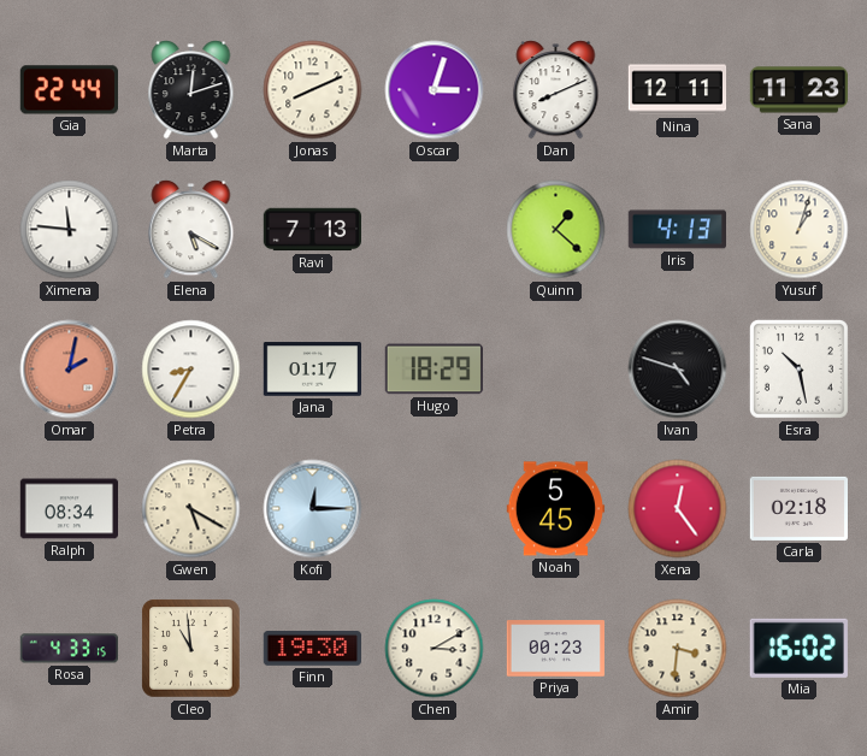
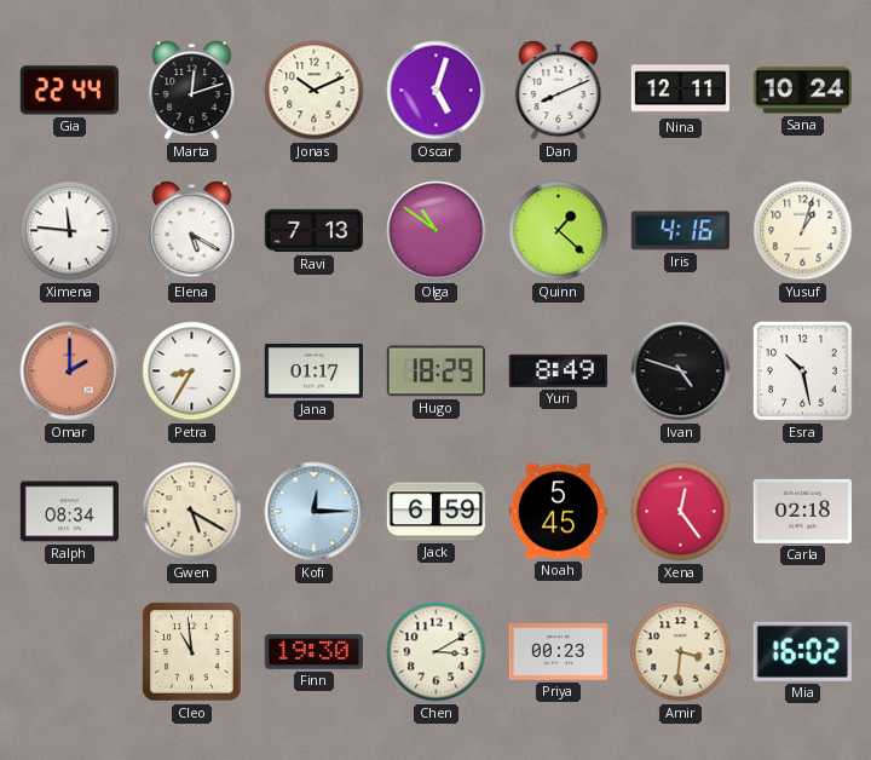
Jonas: 8:11 -> 10:11
Oscar: 3:03 -> 5:03
Sana: 11:23 -> 10:24
Olga: none -> 10:51
Iris: 4:13 -> 4:16
Omar: 2:02 -> 2:00
Yuri: none -> 8:49
Jack: none -> 6:59
Rosa: 4:33 -> none
